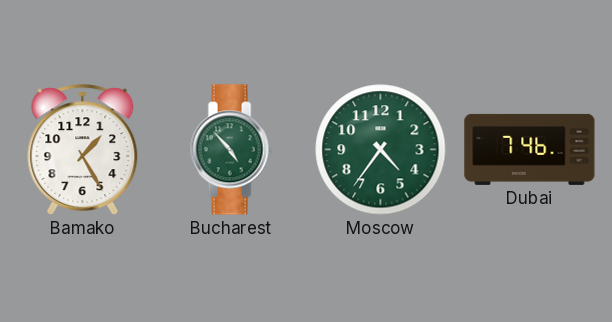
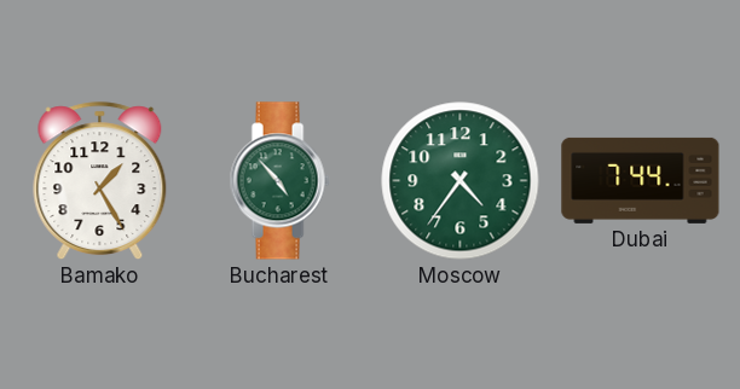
Dubai: 7:46 -> 7:44
